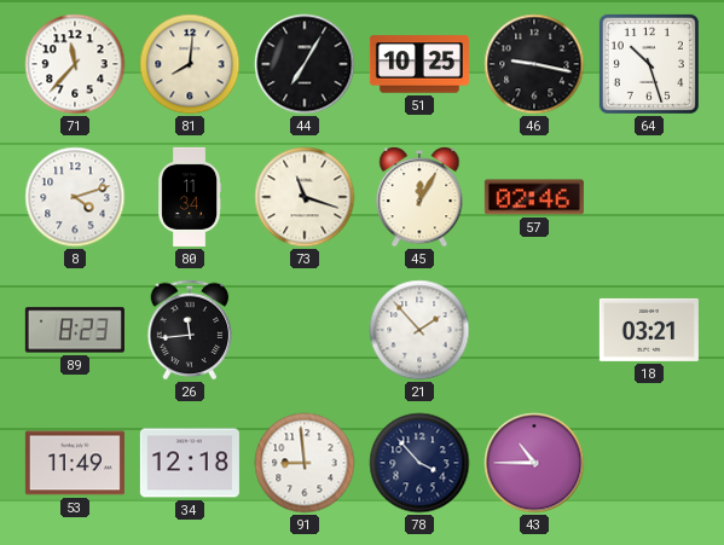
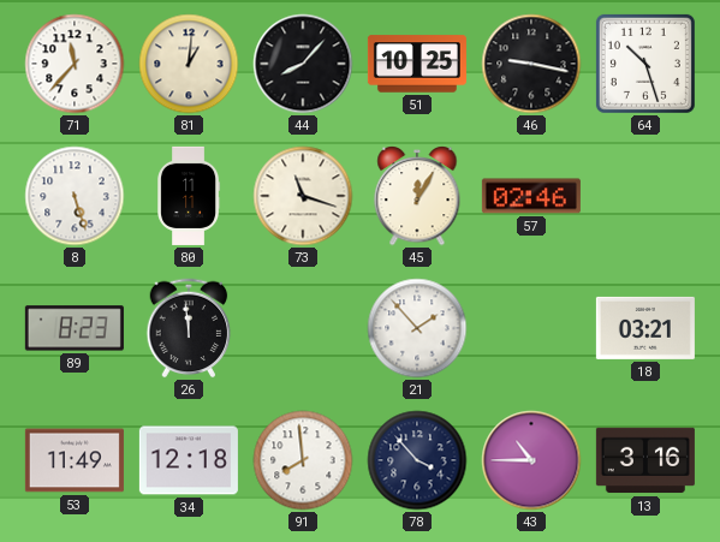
81: 8:01 -> 1:01
44: 7:05 -> 8:07
8: 4:12 -> 5:27
80: 11:34 -> 11:11
26: 11:44 -> 11:59
91: 8:59 -> 7:59
13: none -> 3:16
